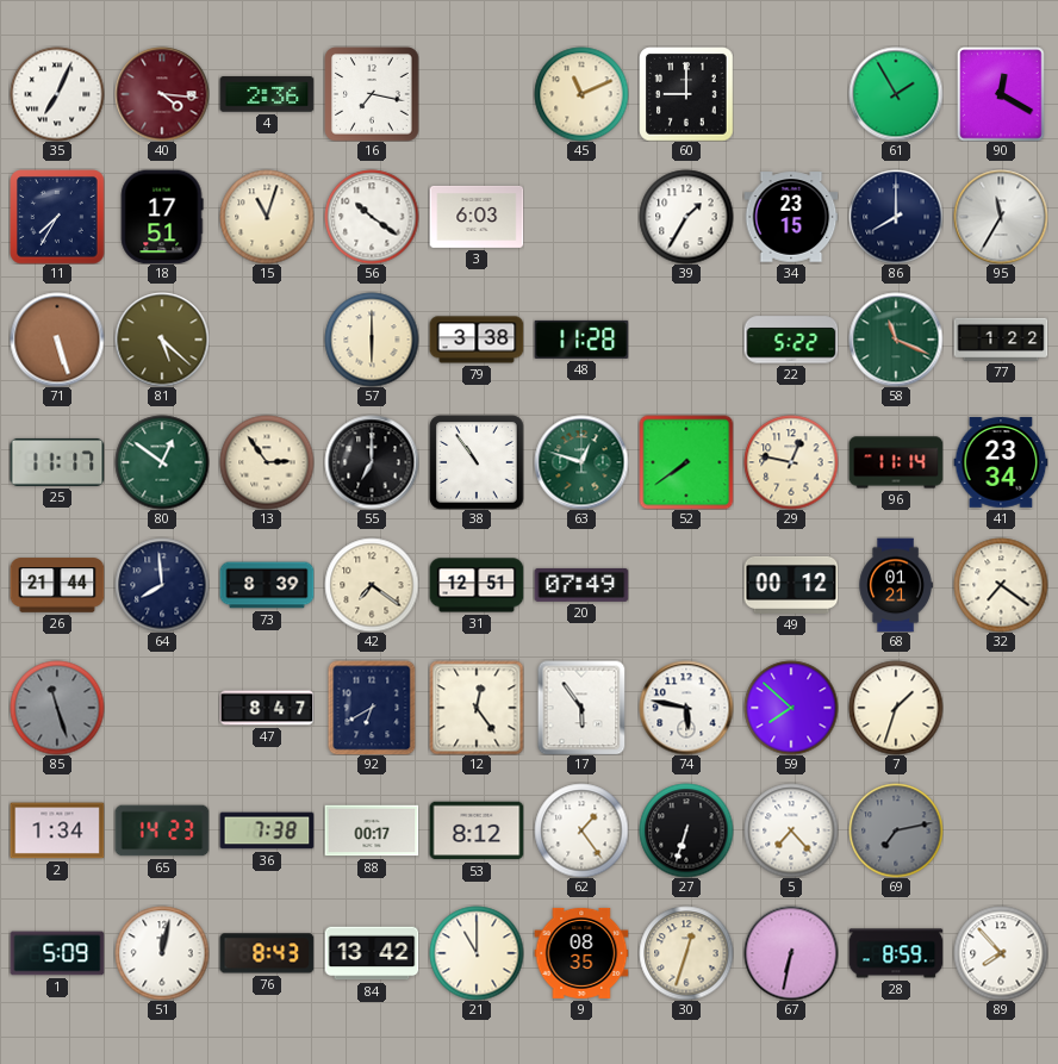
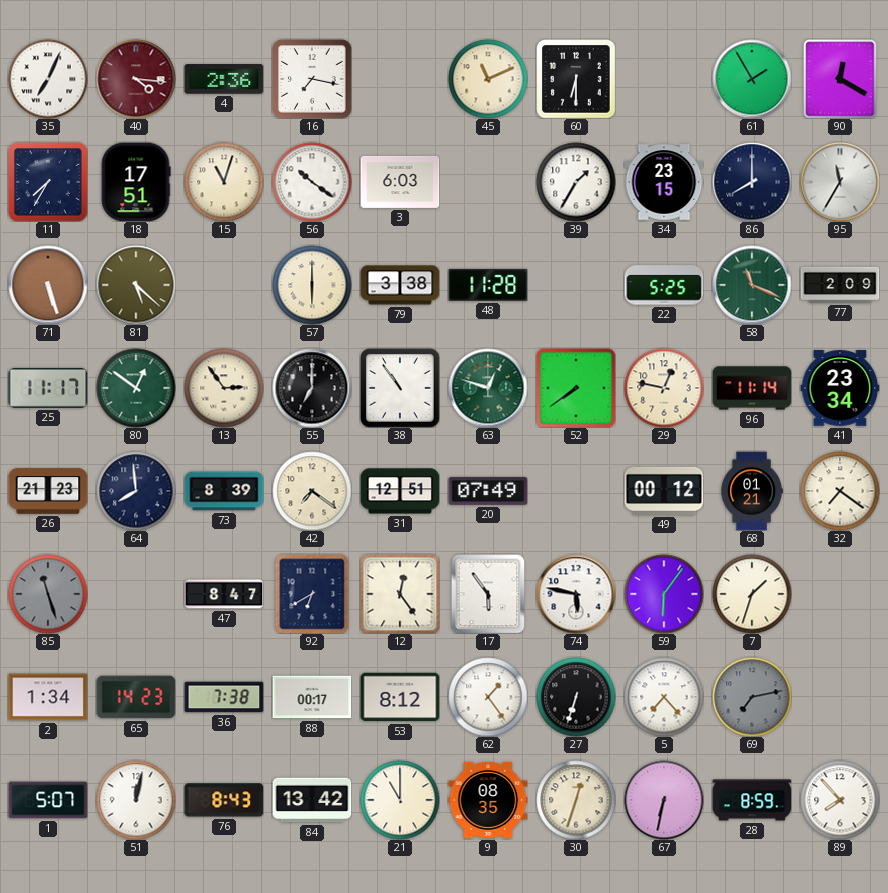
60: 9:00 -> 6:30
22: 5:22 -> 5:25
77: 1:22 -> 2:09
26: 21:44 -> 21:23
59: 7:52 -> 6:06
1: 5:09 -> 5:07
